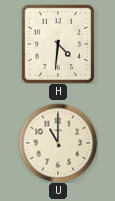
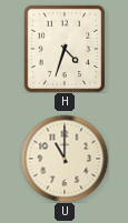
H: 4:31 -> 4:33
